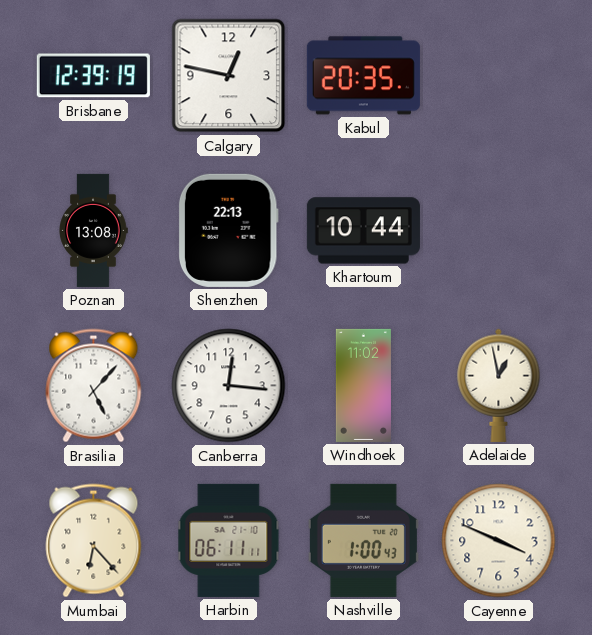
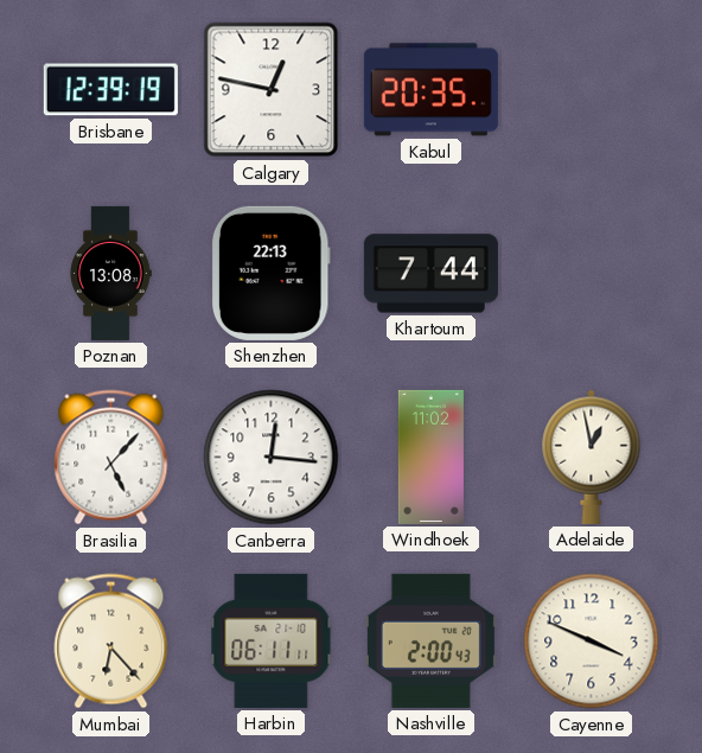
Khartoum: 10:44 -> 7:44
Nashville: 1:00 -> 2:00
